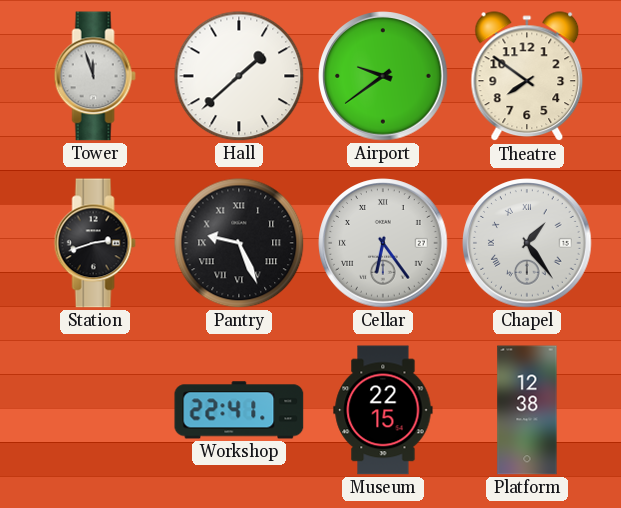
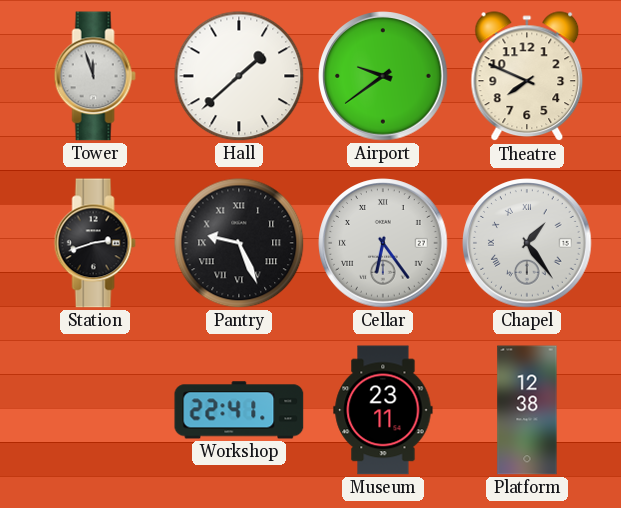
Theatre: 7:51 -> 7:49
Museum: 22:15 -> 23:11
